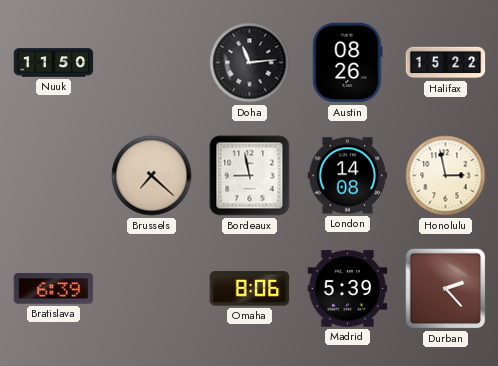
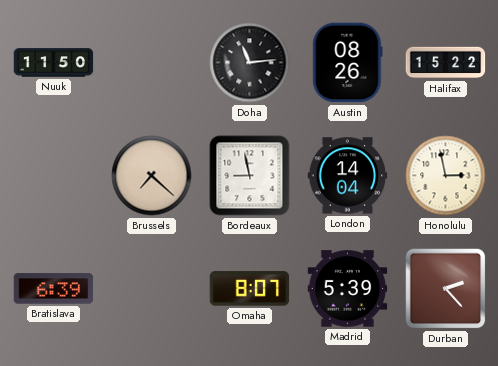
London: 14:08 -> 14:04
Omaha: 8:06 -> 8:07
